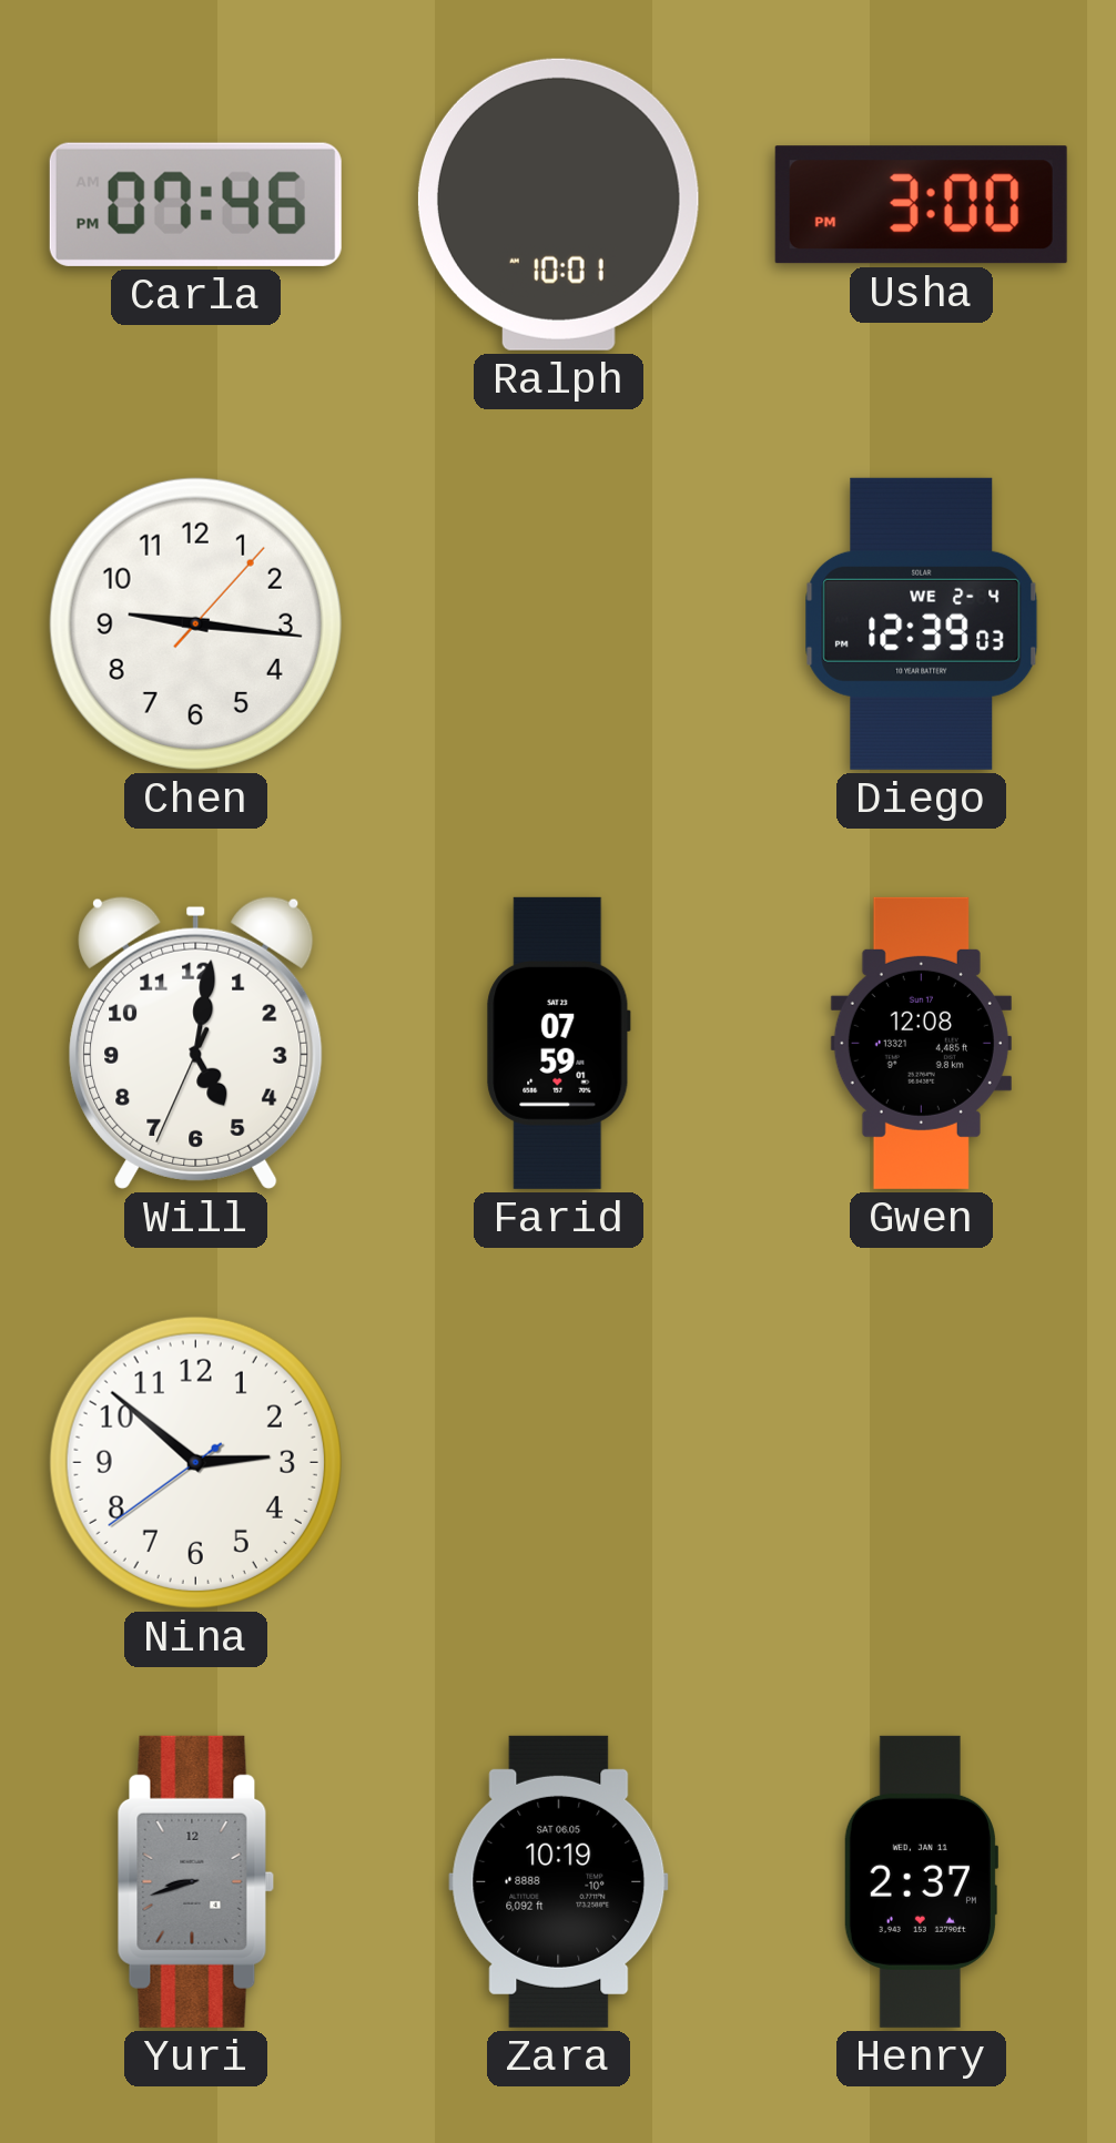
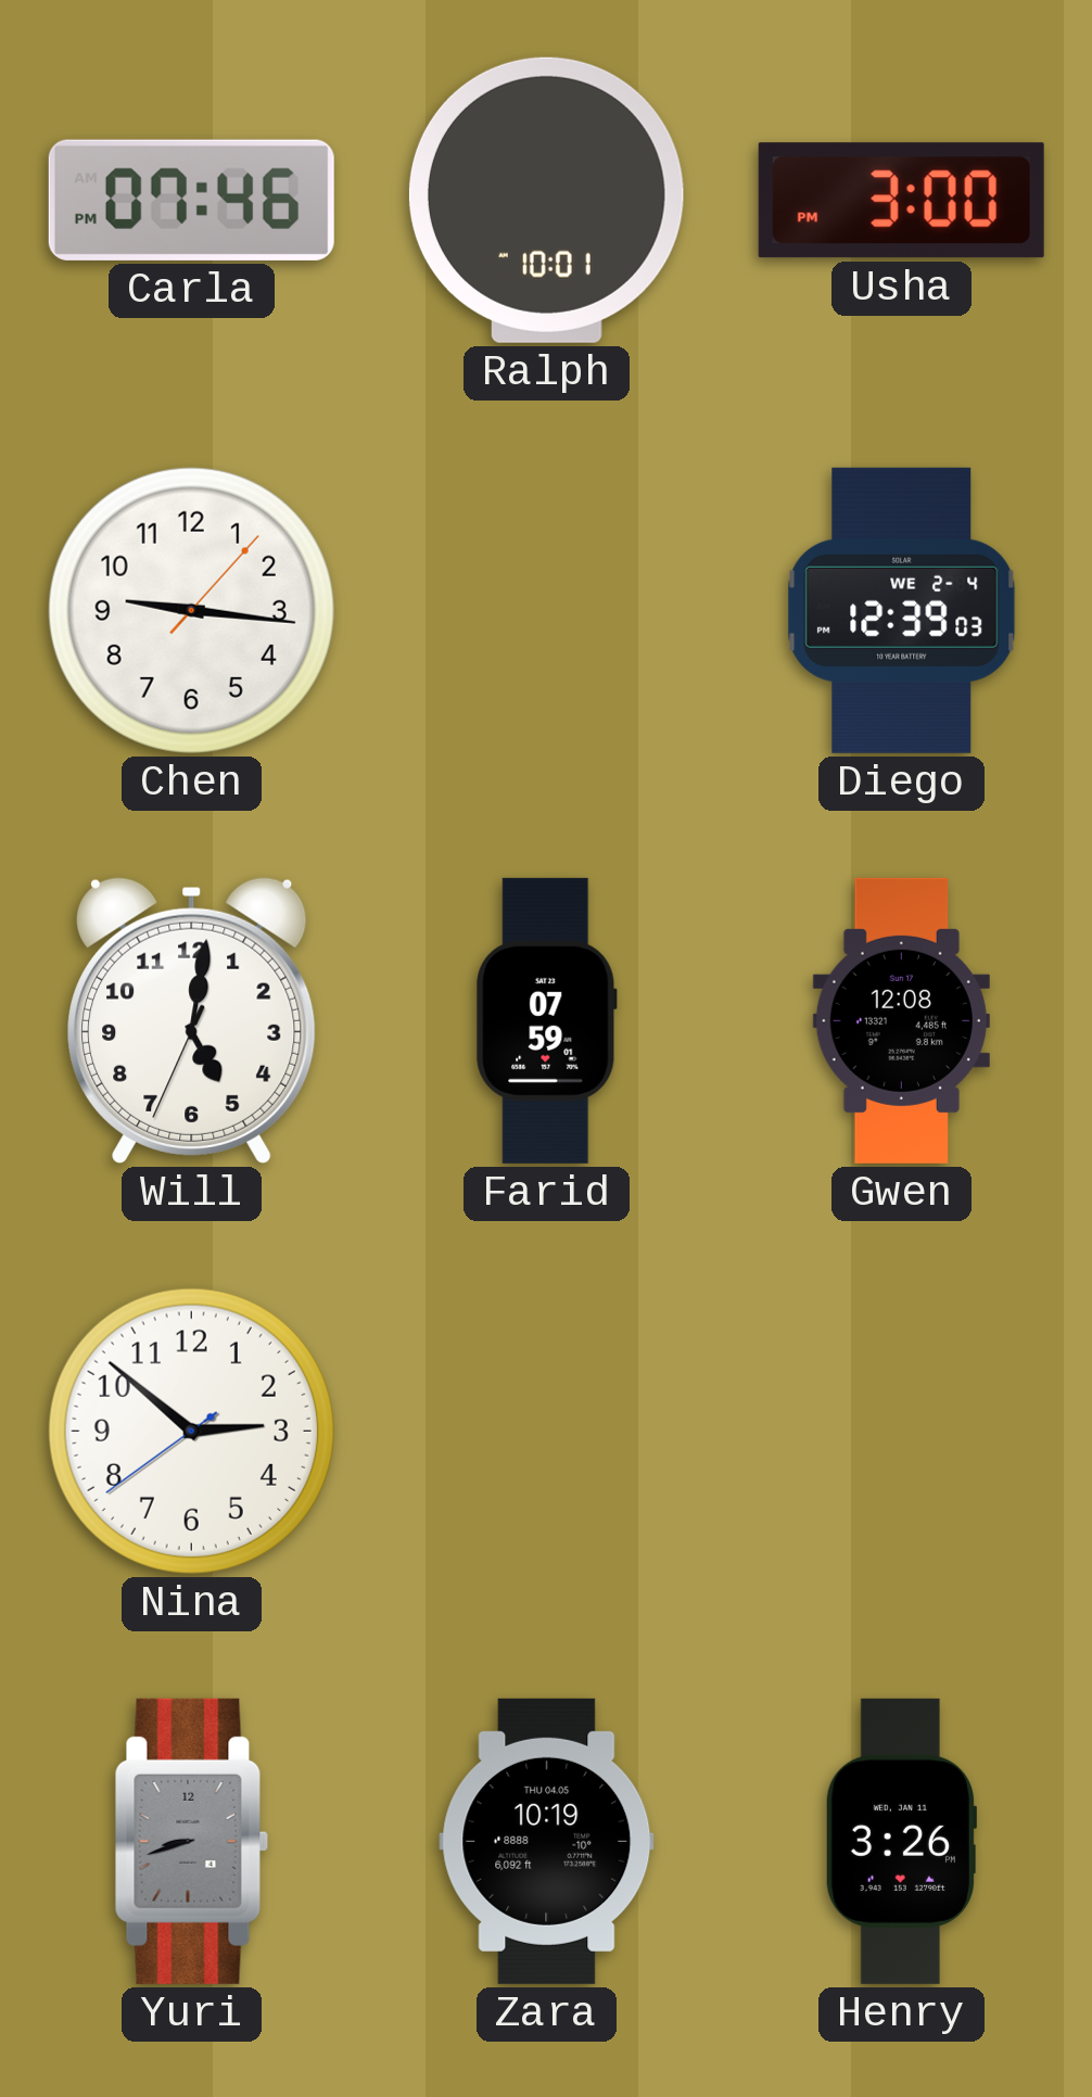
Zara date: SAT 06.05 -> THU 04.05
Henry: 2:37 -> 3:26
